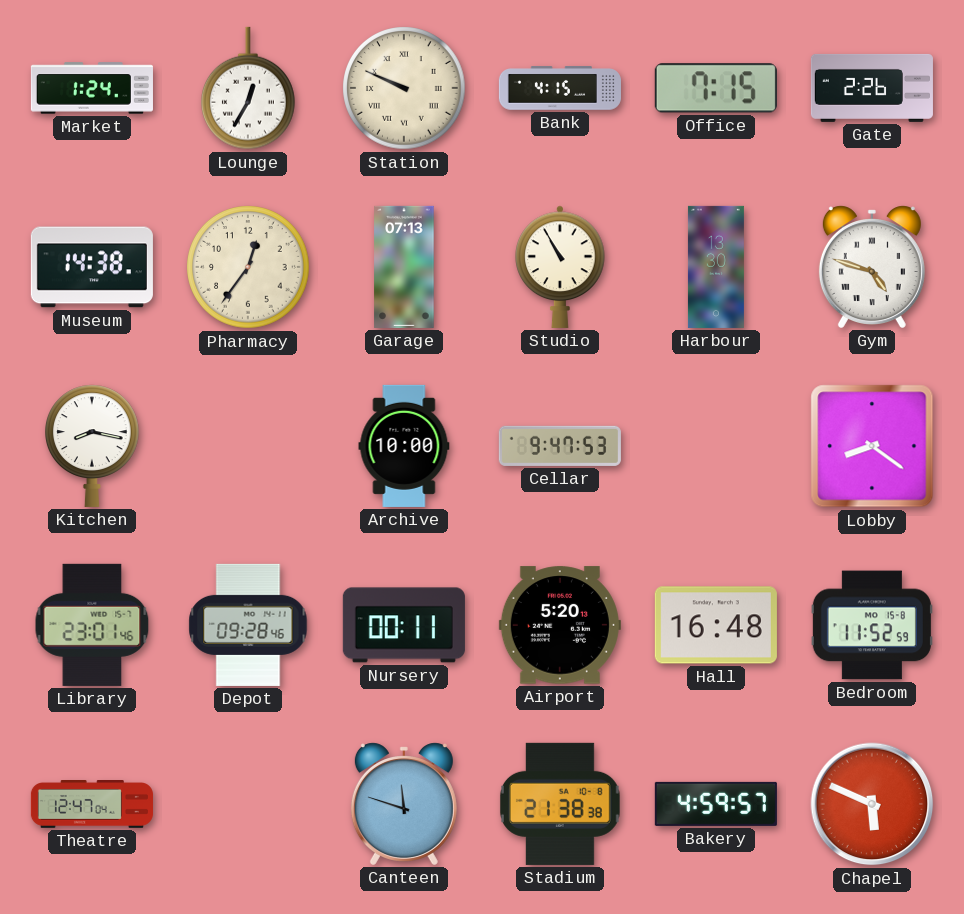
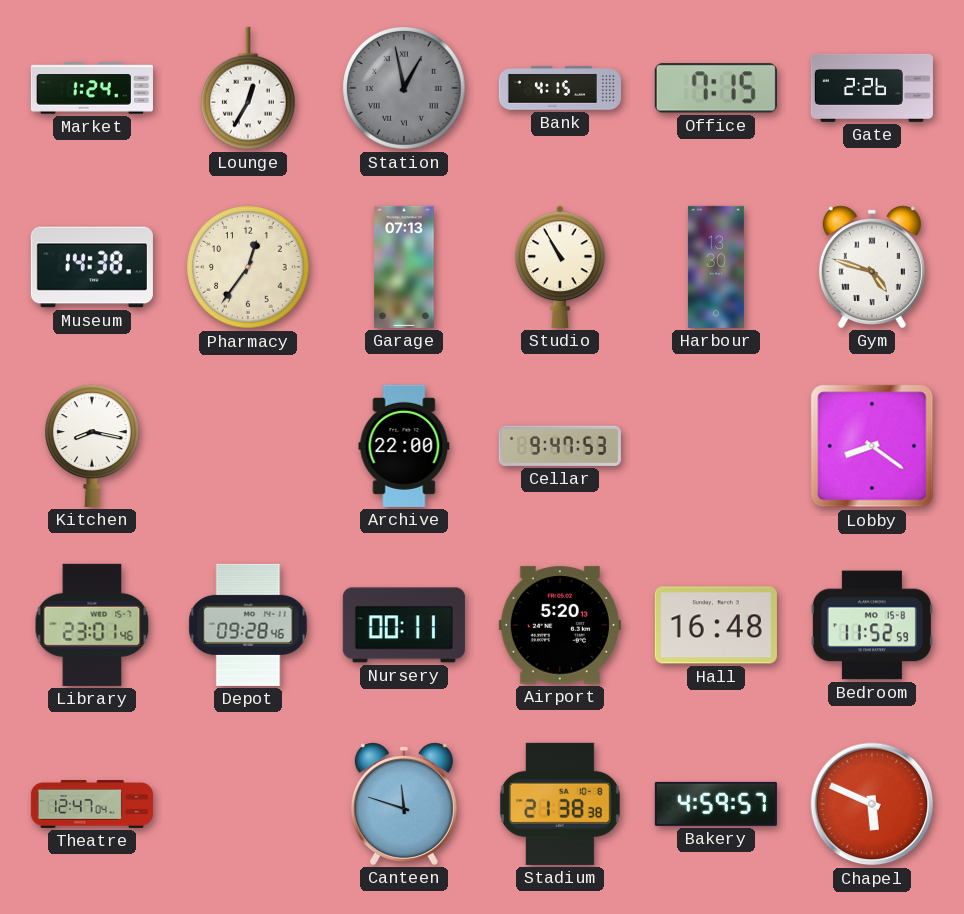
Station: 9:49 -> 12:58
Station dial: cream -> grey
Archive: 10:00 -> 22:00
